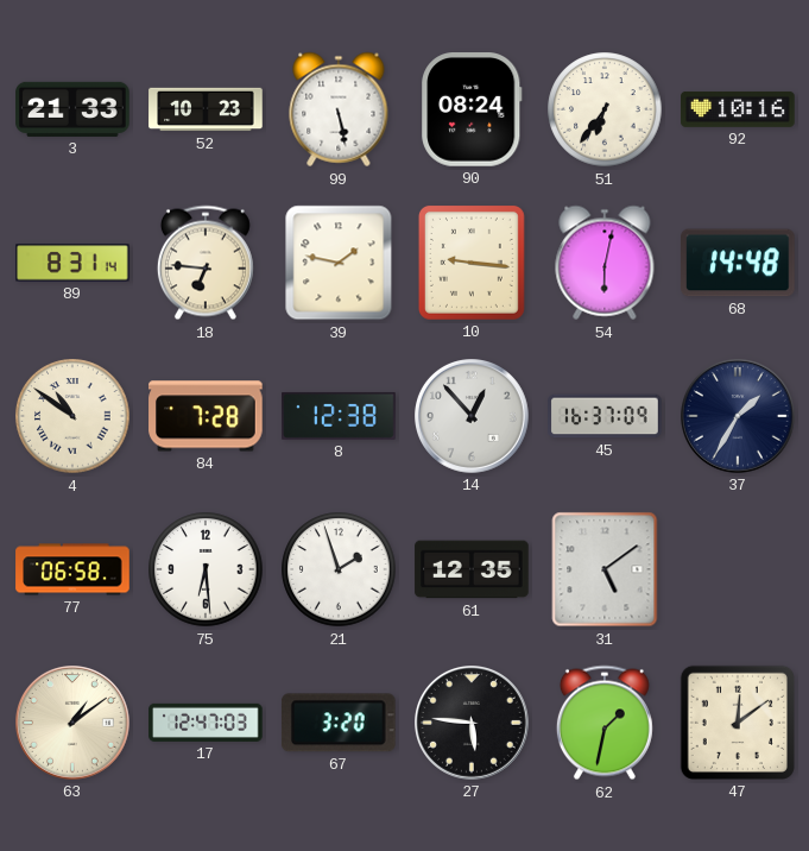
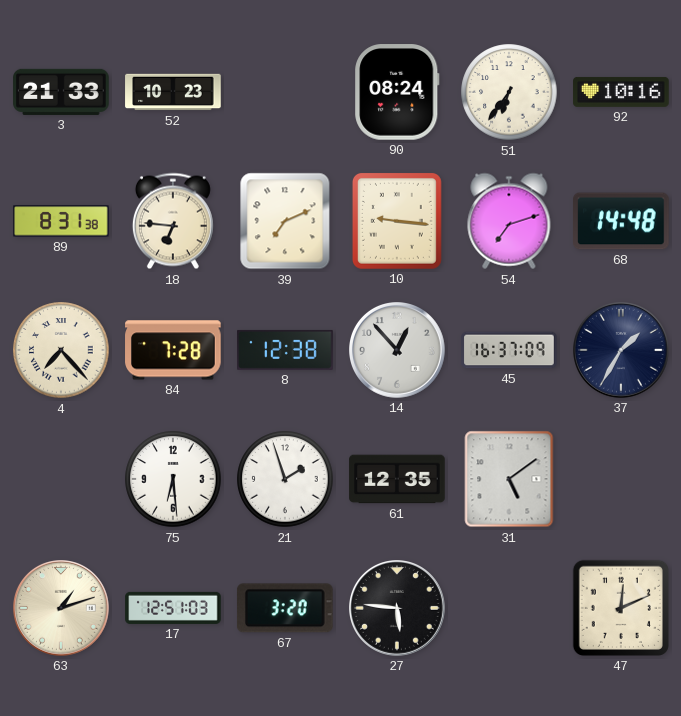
99: 5:28 -> none
89: 8:31:14 -> 8:31:38
39: 1:47 -> 7:11
54: 6:02 -> 7:12
4: 10:51 -> 7:23
77: 06:58 -> none
63: 1:09 -> 1:12
17: 12:47 -> 12:51
62: 1:32 -> none
47: 12:09 -> 12:11
